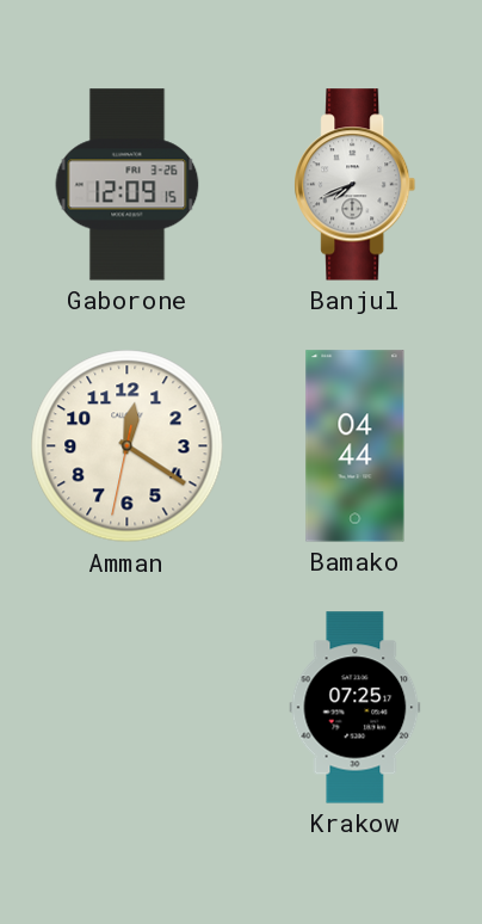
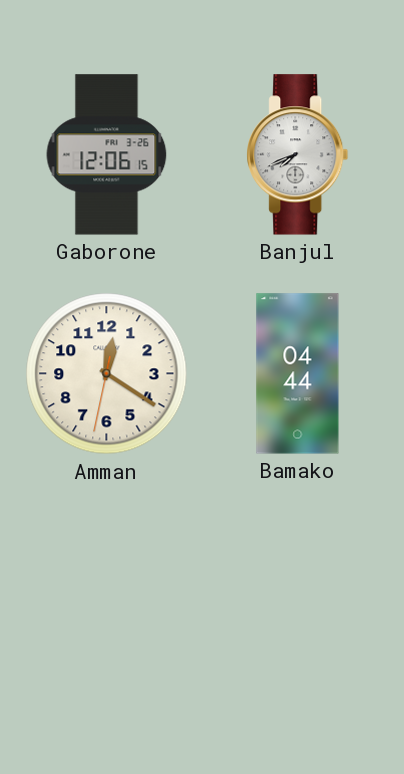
Gaborone: 12:09 -> 12:06
Krakow: 07:25 -> none
